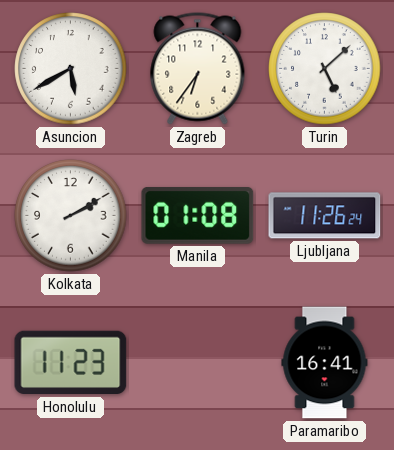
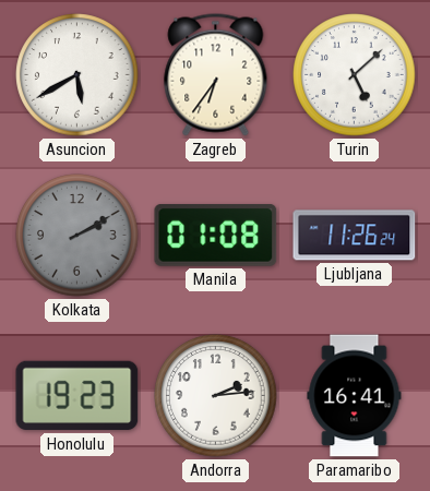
Kolkata dial: white -> grey
Honolulu: 11:23 -> 19:23
Andorra: none -> 2:14
